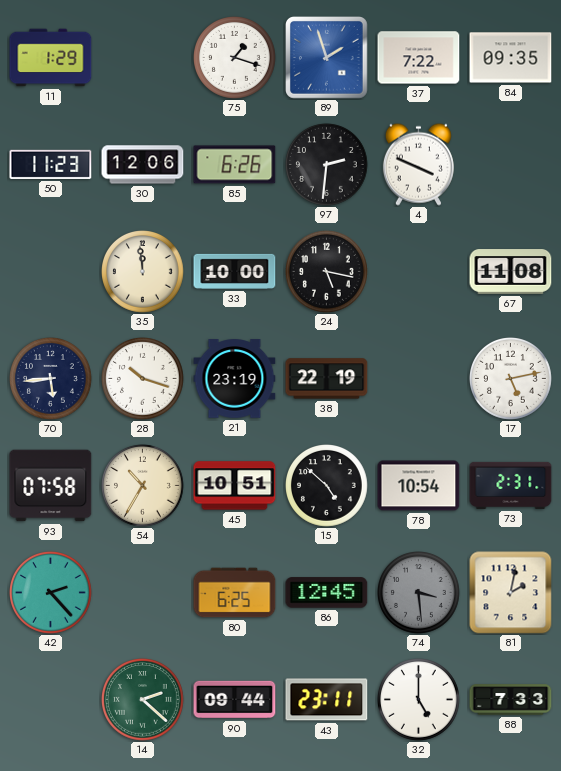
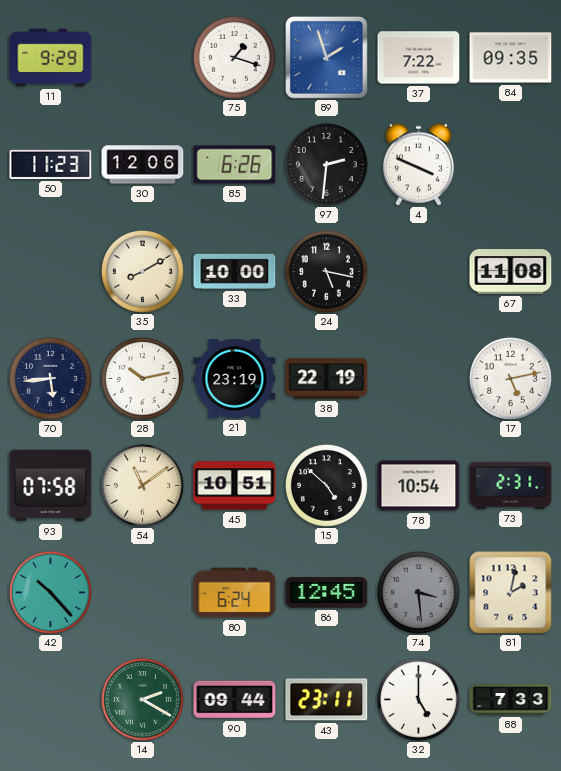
11: 1:29 -> 9:29
35: 11:59 -> 8:10
28: 10:18 -> 10:13
54: 10:35 -> 11:09
42: 2:23 -> 10:23
80: 6:25 -> 6:24
14: 2:22 -> 2:20
